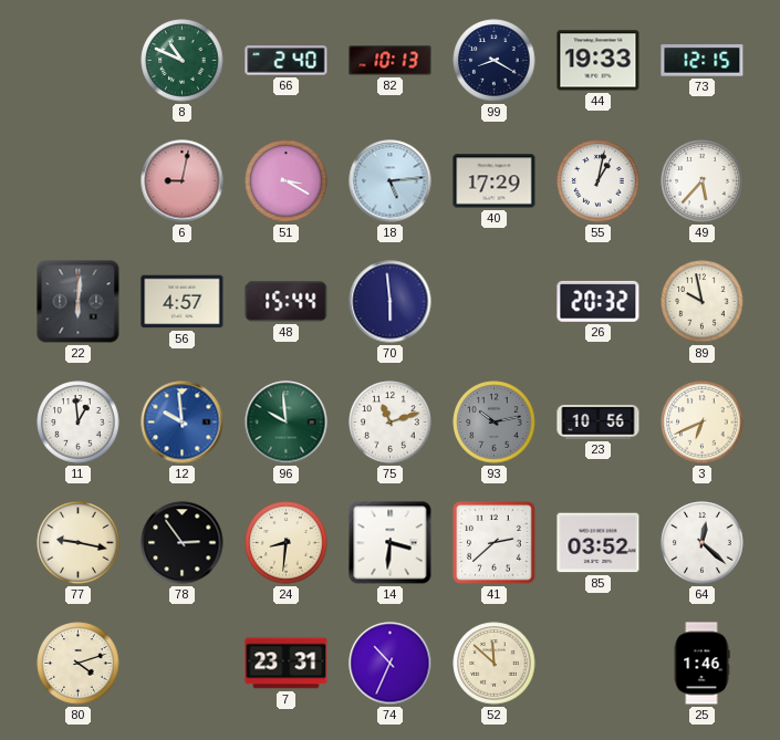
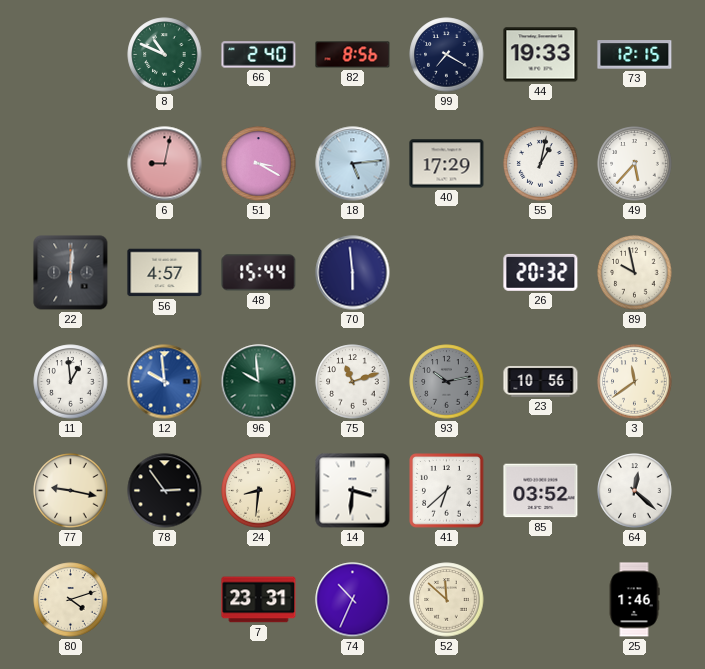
82: 10:13 -> 8:56
99: 8:20 -> 7:20
3: 6:41 -> 11:39
41: 2:38 -> 6:38
